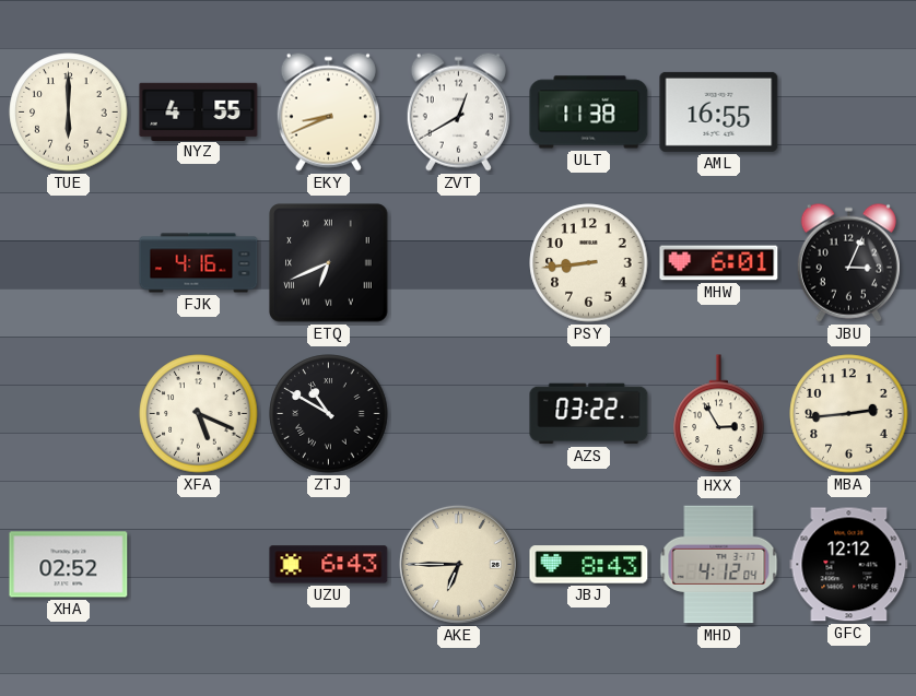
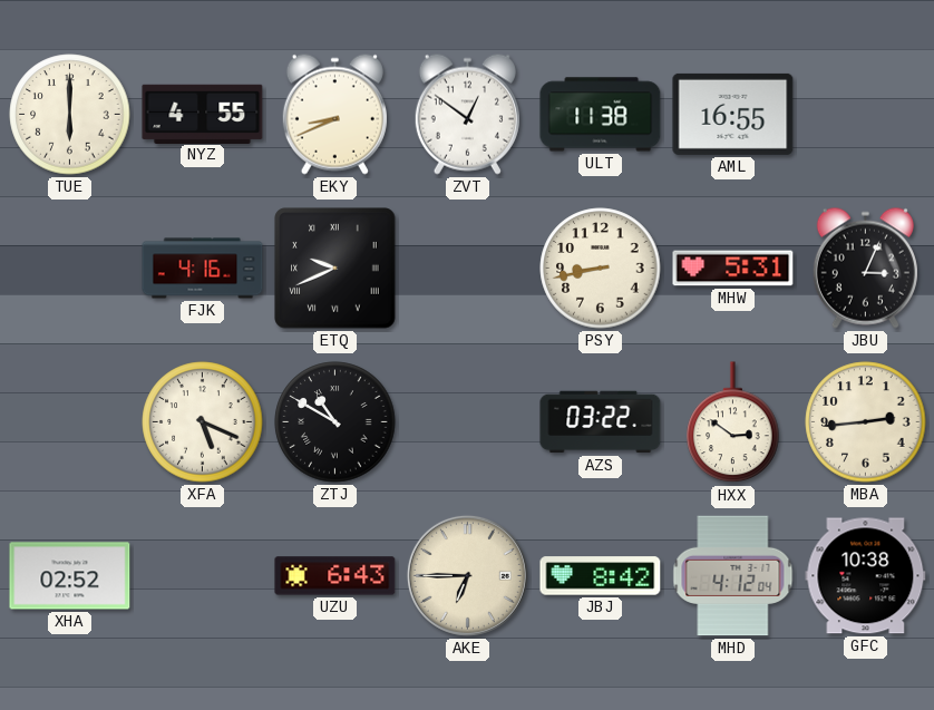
ZVT: 12:40 -> 12:51
ETQ: 6:41 -> 9:41
PSY: 8:44 -> 8:43
MHW: 6:01 -> 5:31
HXX: 2:55 -> 2:51
JBJ: 8:43 -> 8:42
GFC: 12:12 -> 10:38
